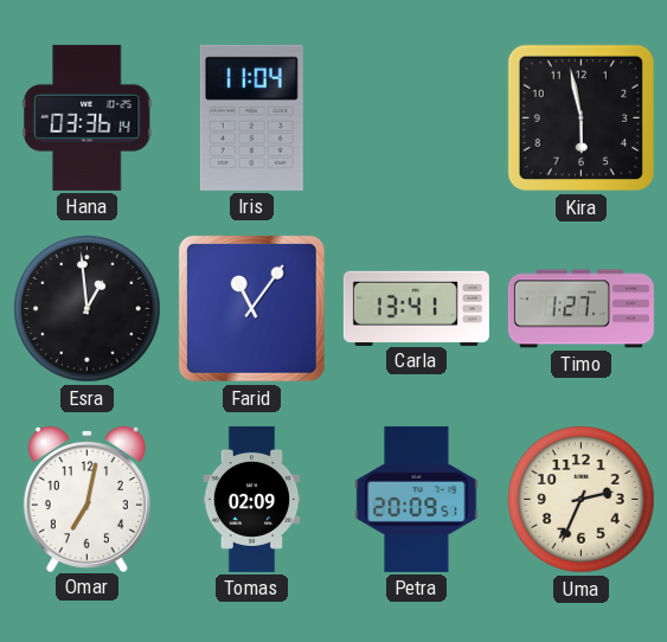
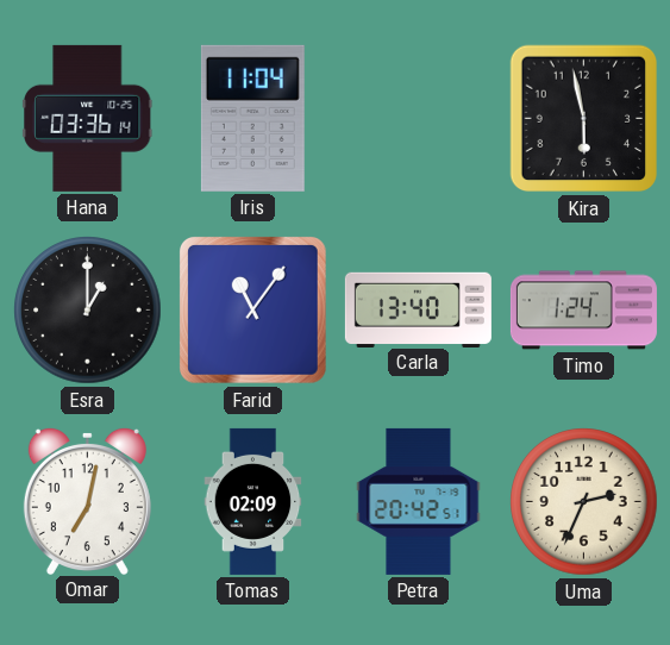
Esra: 12:59 -> 1:00
Carla: 13:41 -> 13:40
Timo: 1:27 -> 1:24
Petra: 20:09 -> 20:42
